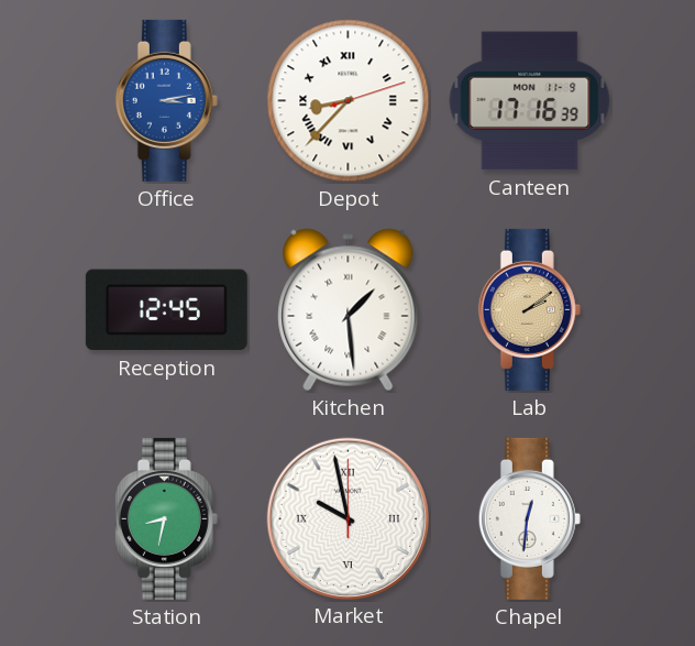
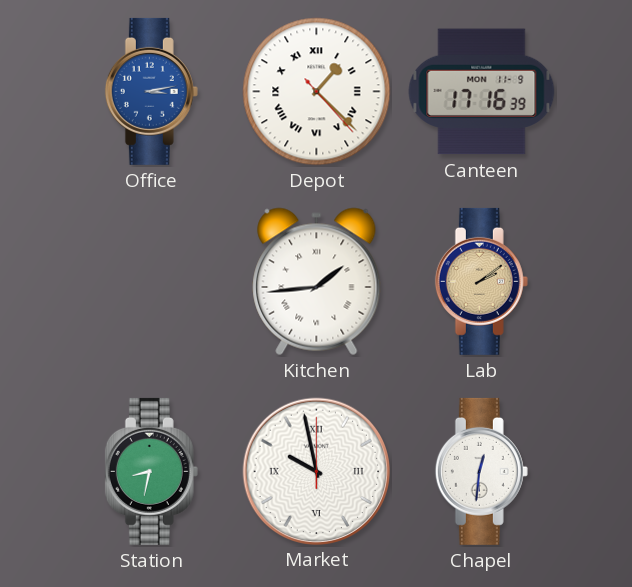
Depot: 8:37 -> 1:22
Reception: 12:45 -> none
Kitchen: 1:29 -> 1:44
